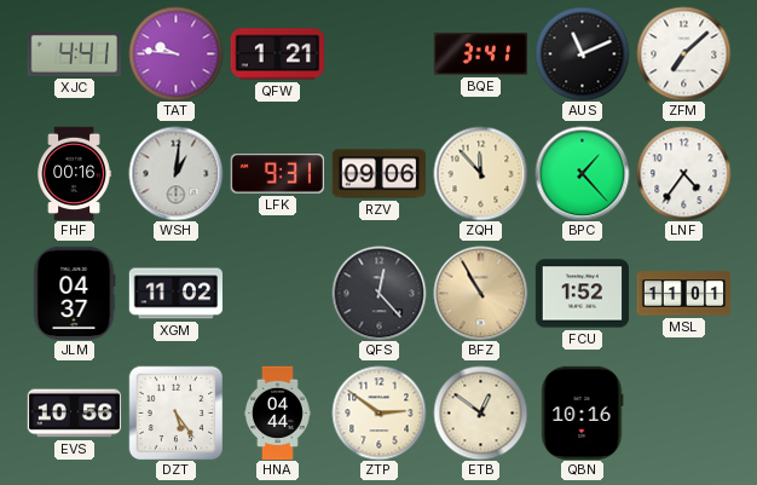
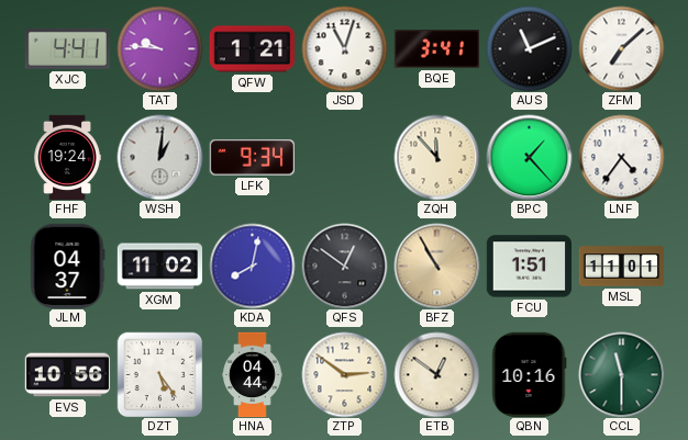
JSD: none -> 11:03
FHF: 00:16 -> 19:24
LFK: 9:31 -> 9:34
RZV: 09:06 -> none
KDA: none -> 8:02
QFS: 12:23 -> 12:51
FCU: 1:52 -> 1:51
CCL: none -> 11:30
